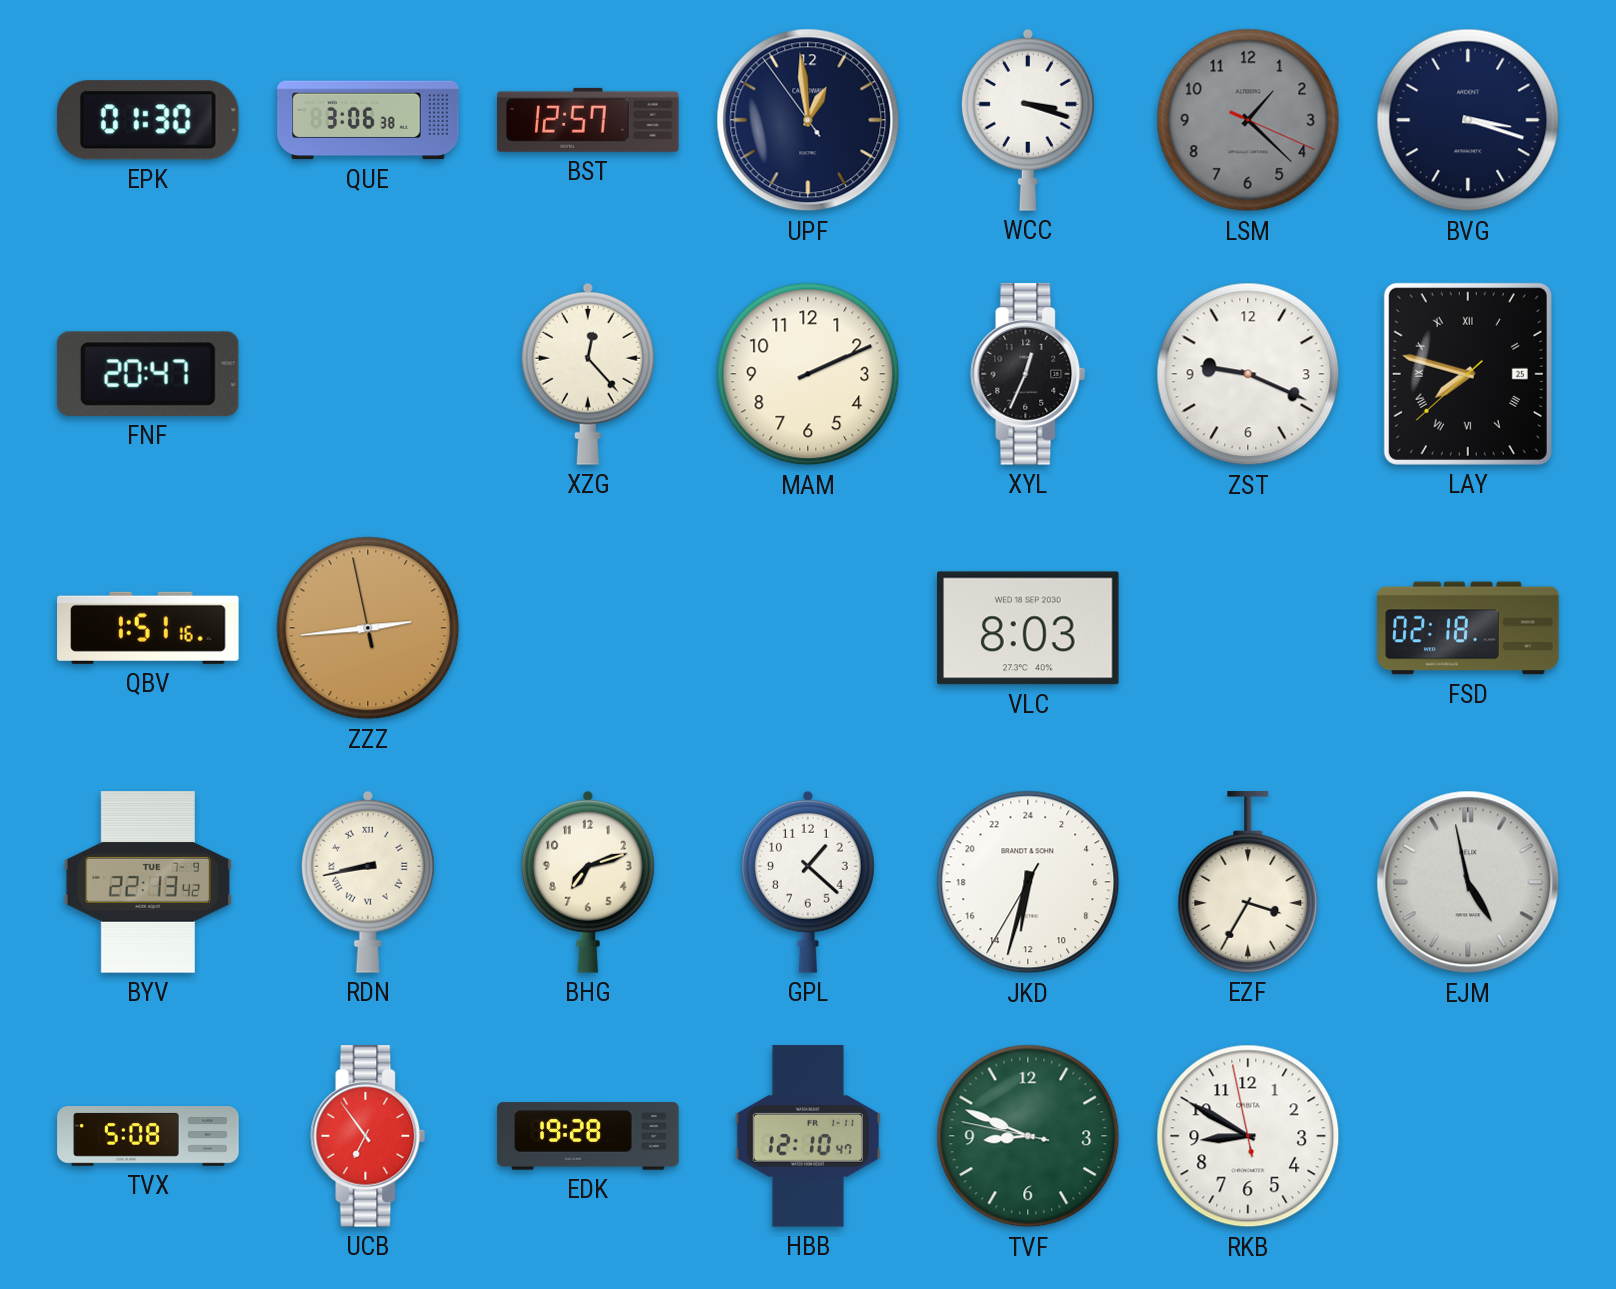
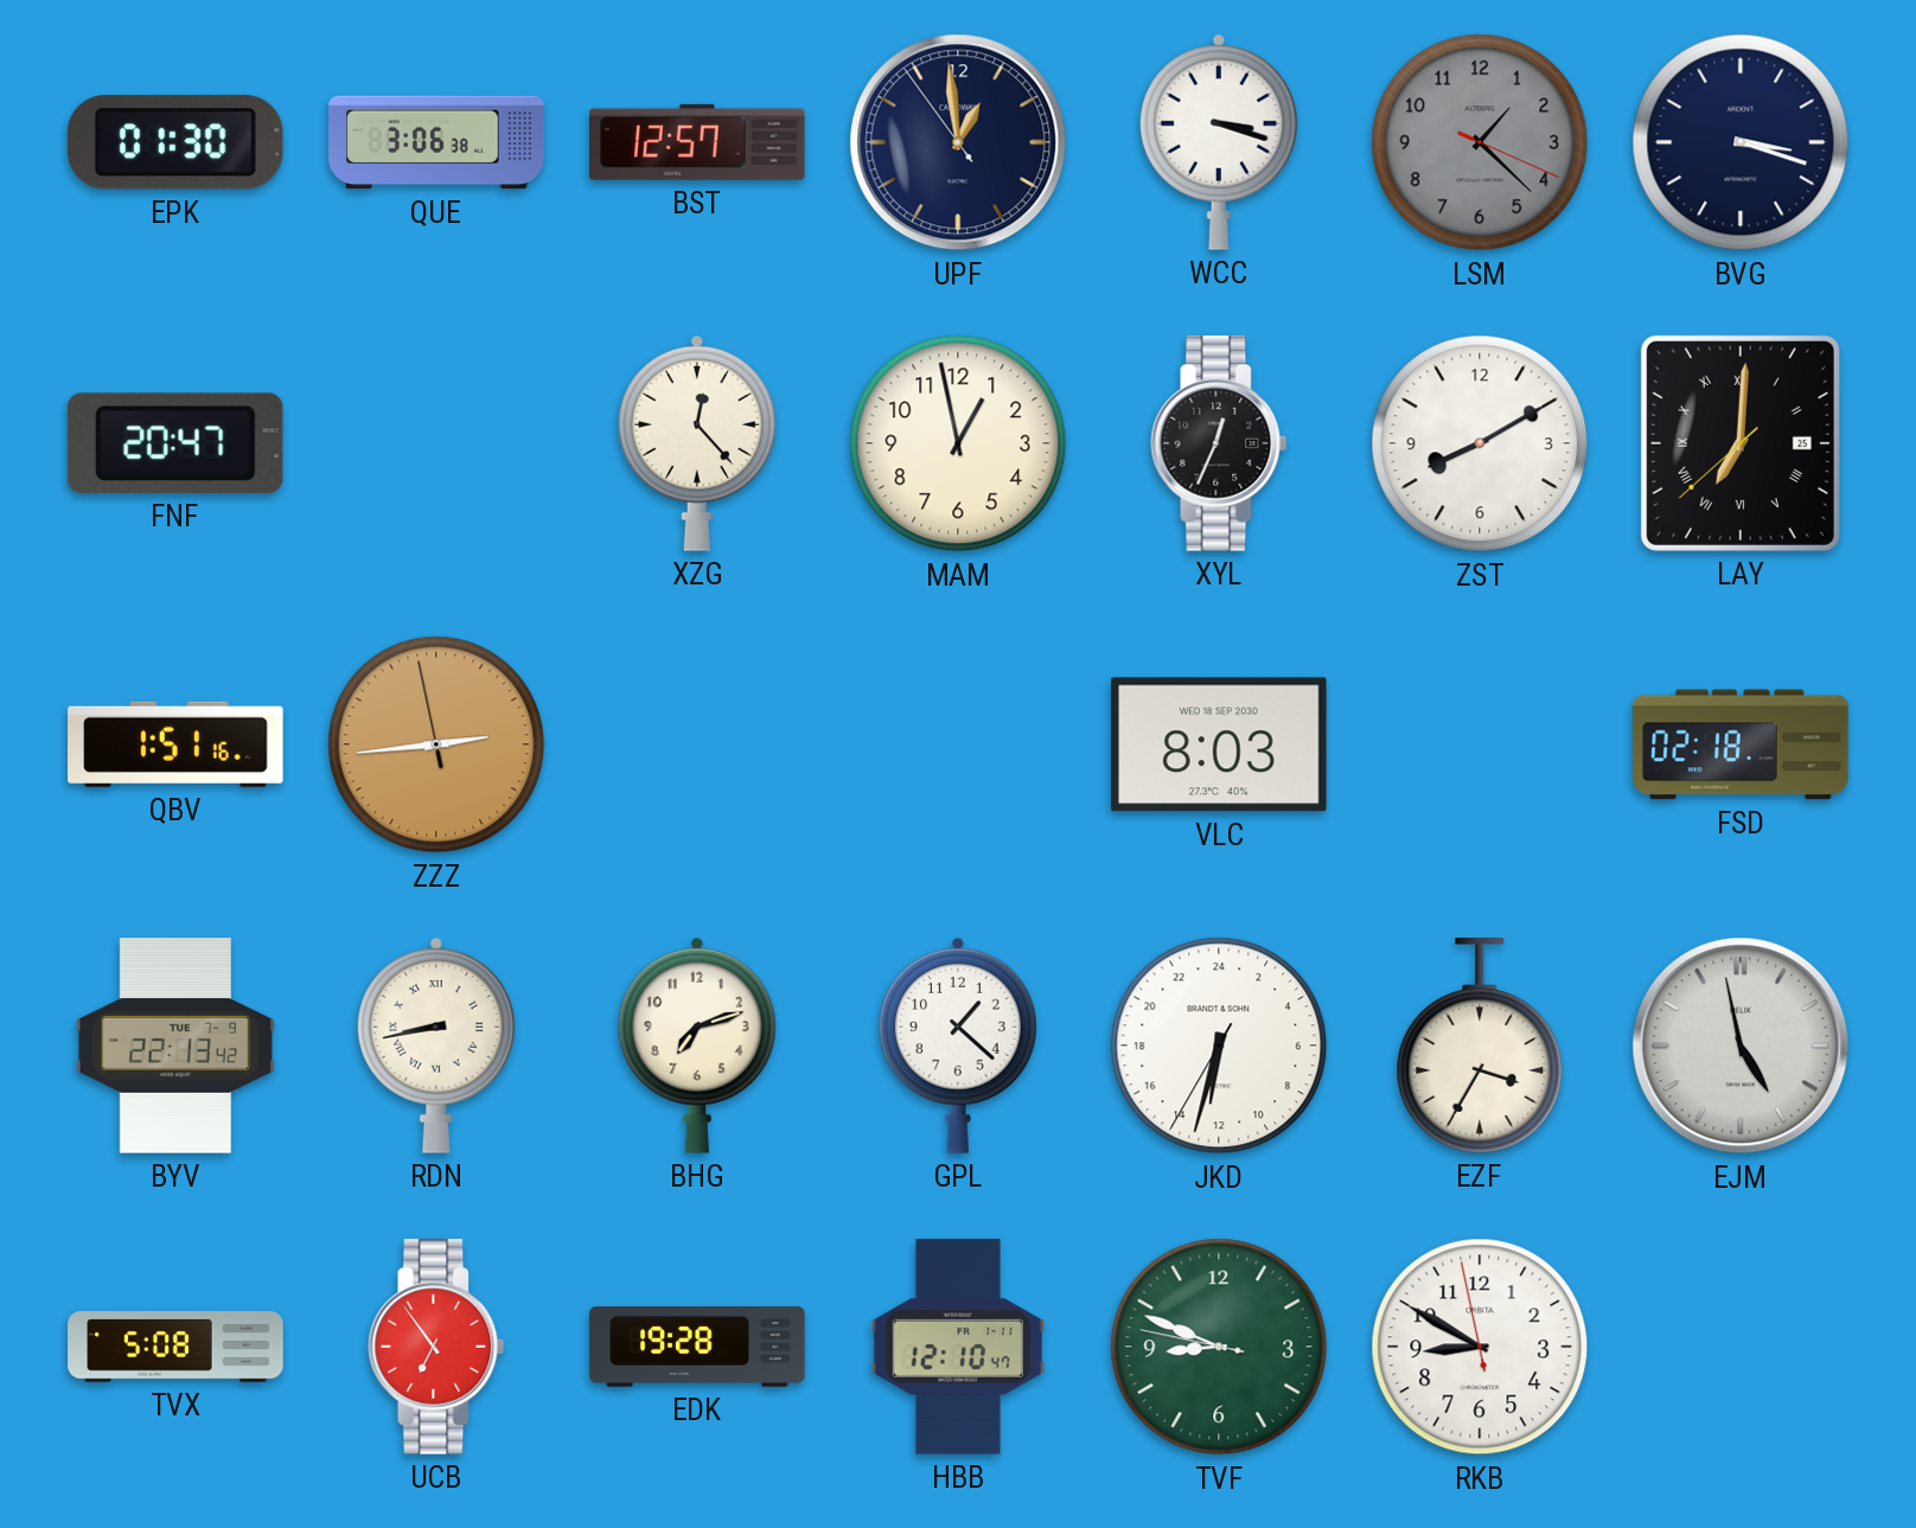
MAM: 2:11 -> 12:58
ZST: 9:19 -> 8:10
LAY: 7:47 -> 7:00
